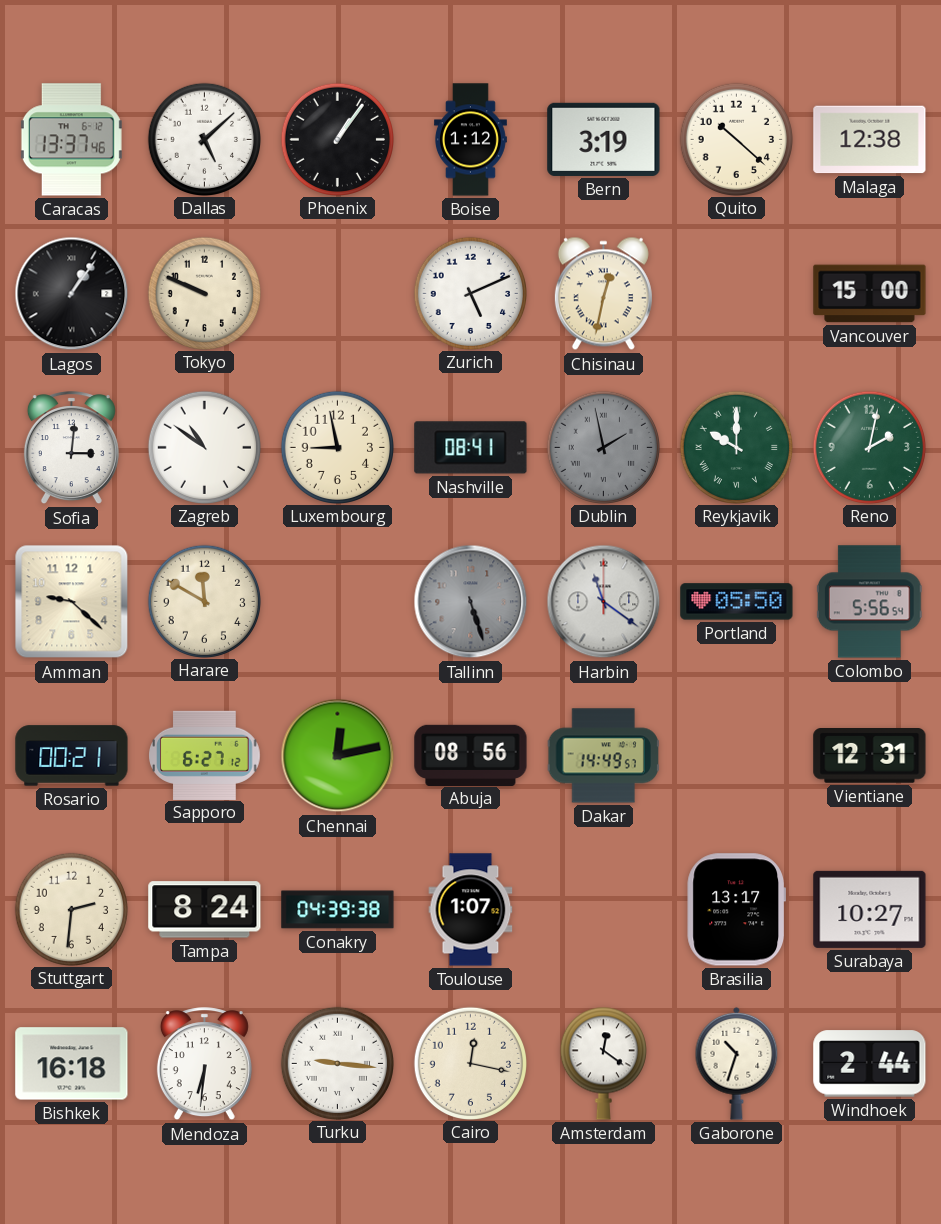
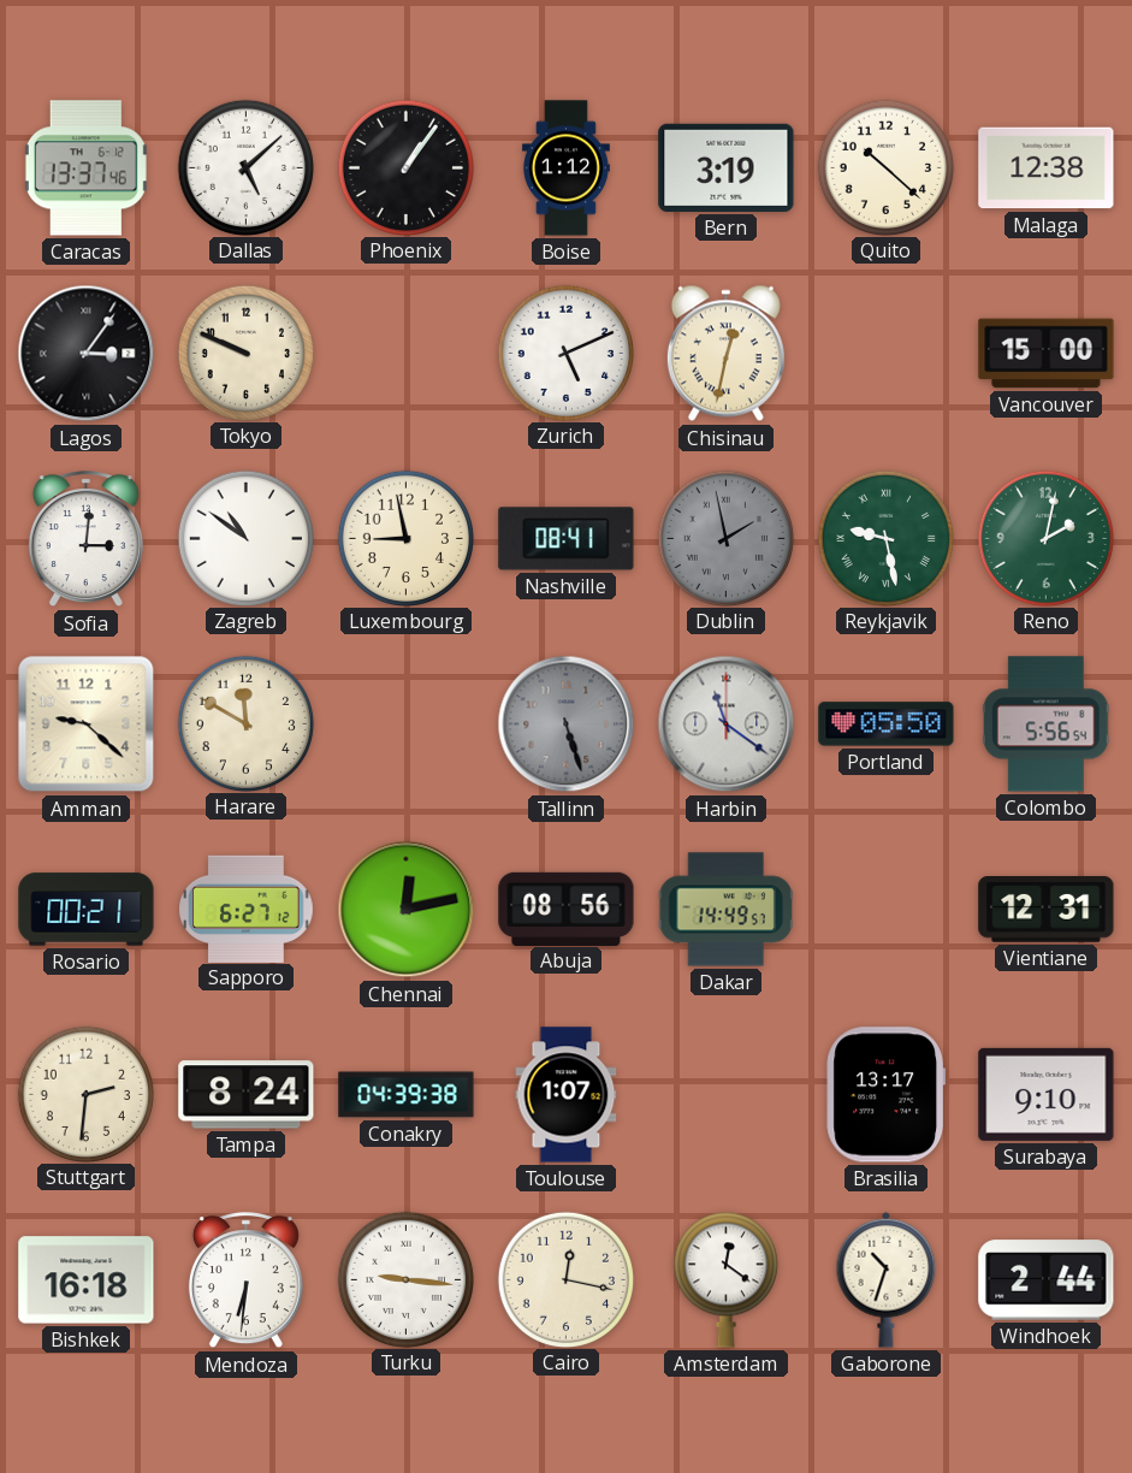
Lagos: 1:06 -> 3:06
Reykjavik: 10:00 -> 9:28
Surabaya: 10:27 -> 9:10
